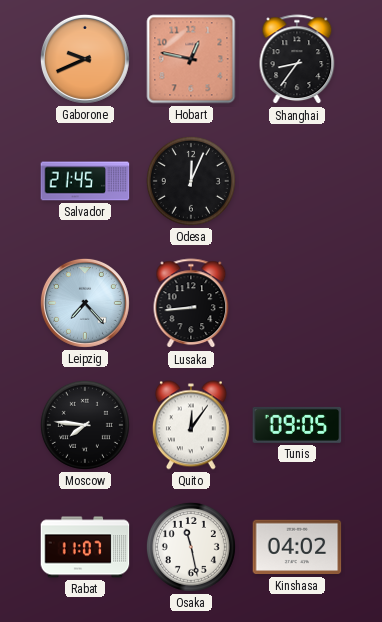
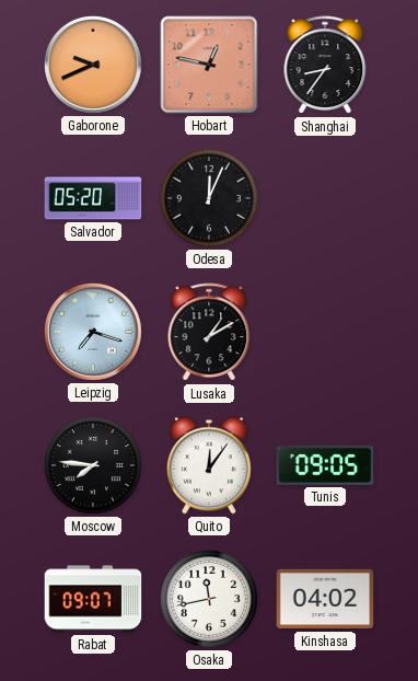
Salvador: 21:45 -> 05:20
Leipzig: 7:23 -> 7:18
Lusaka: 8:44 -> 1:10
Rabat: 11:07 -> 09:07
Osaka: 11:28 -> 11:43
